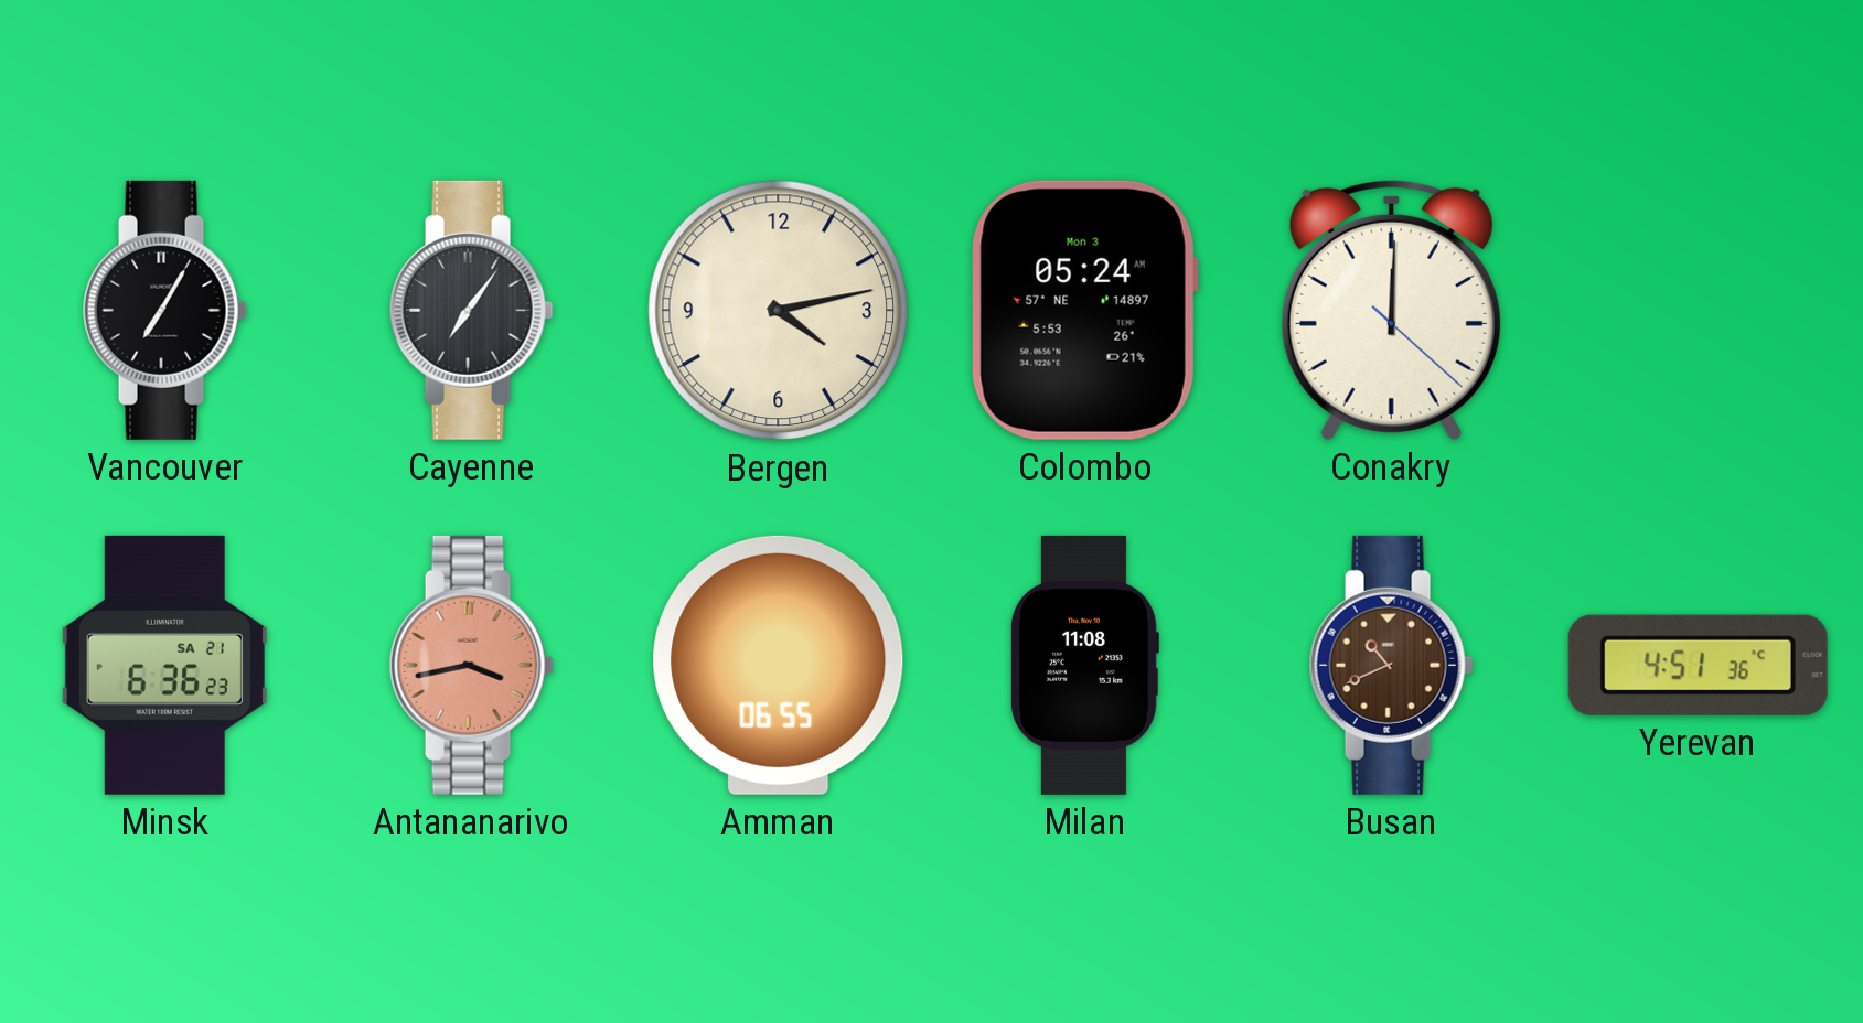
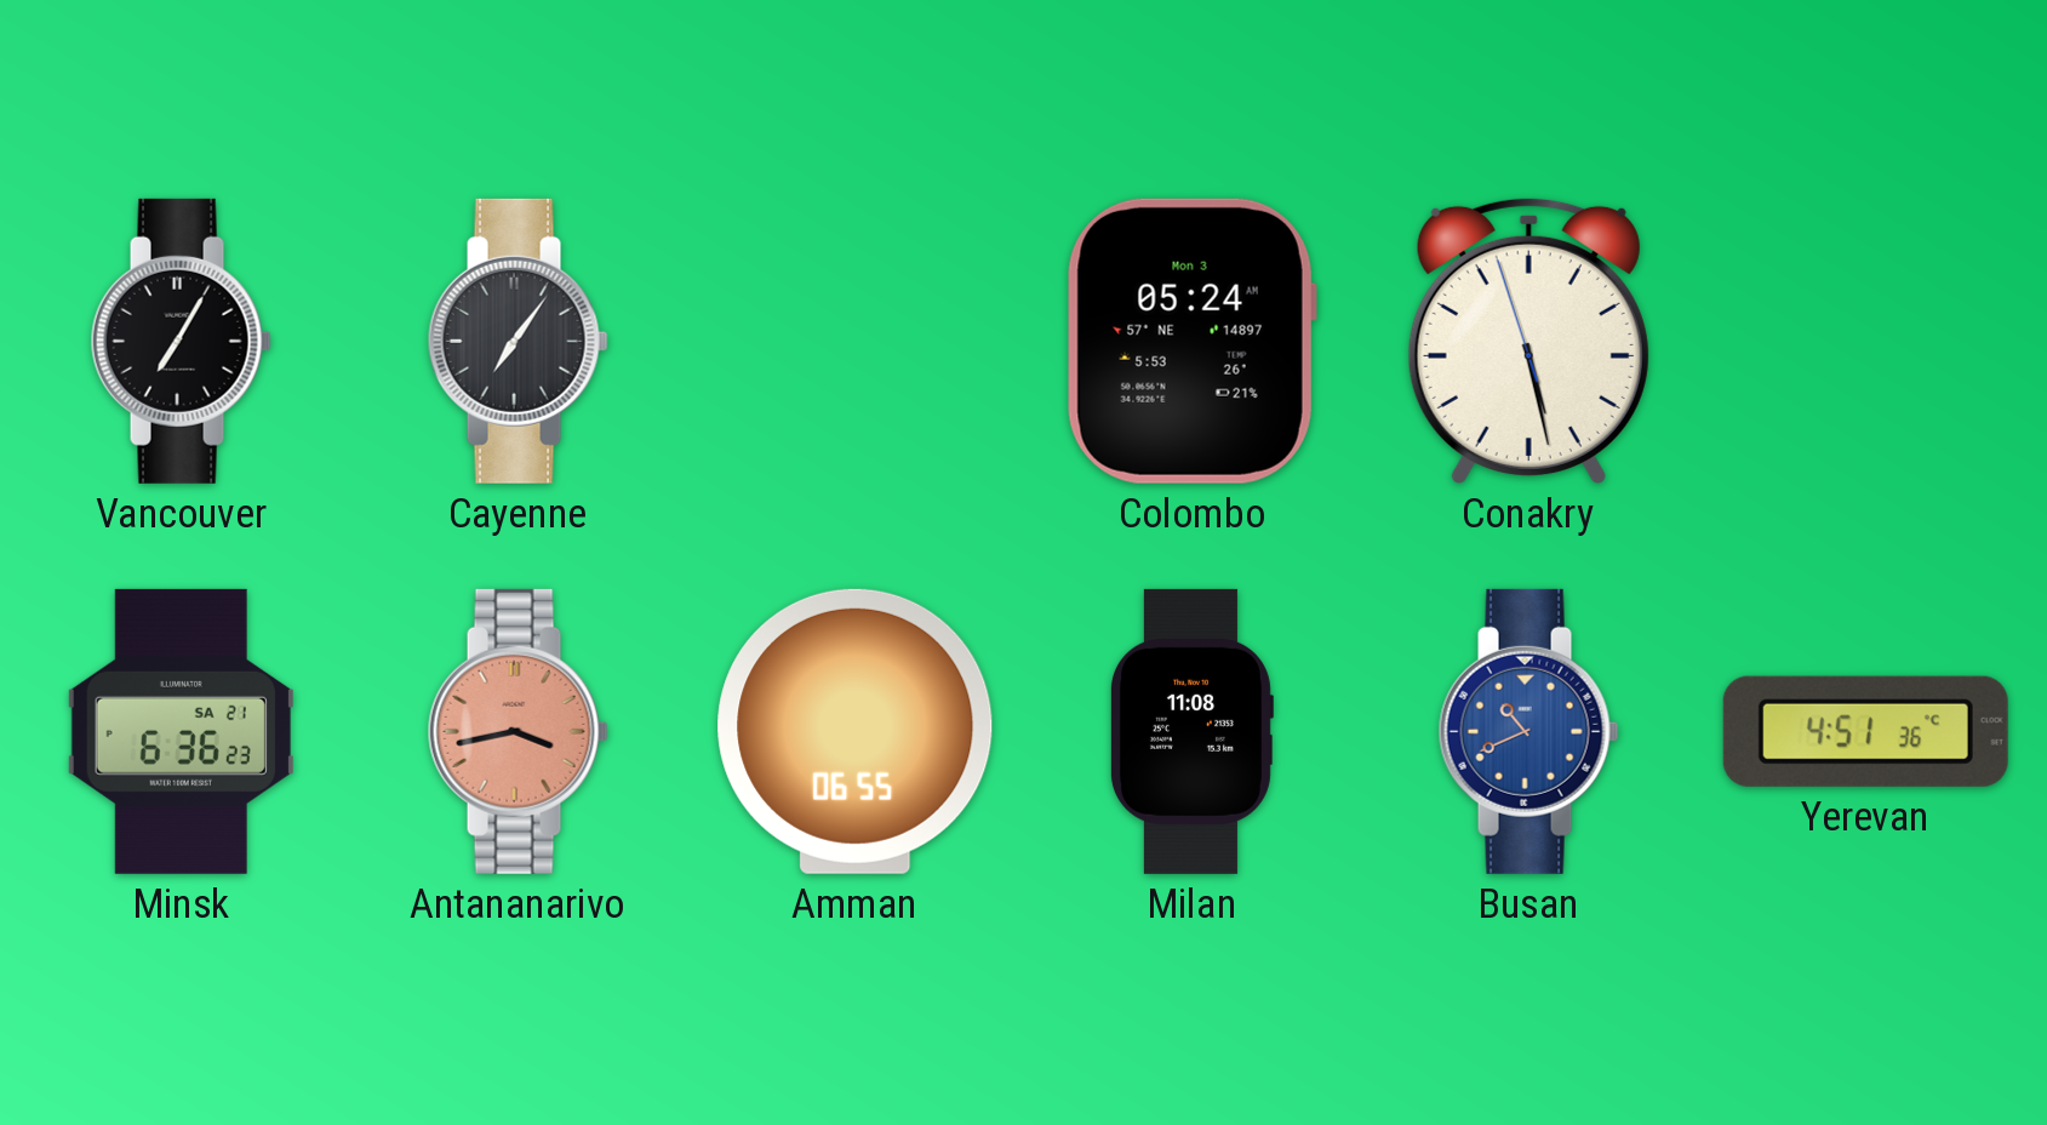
Bergen: 4:13 -> none
Conakry: 12:00 -> 5:27
Busan dial: brown -> blue
